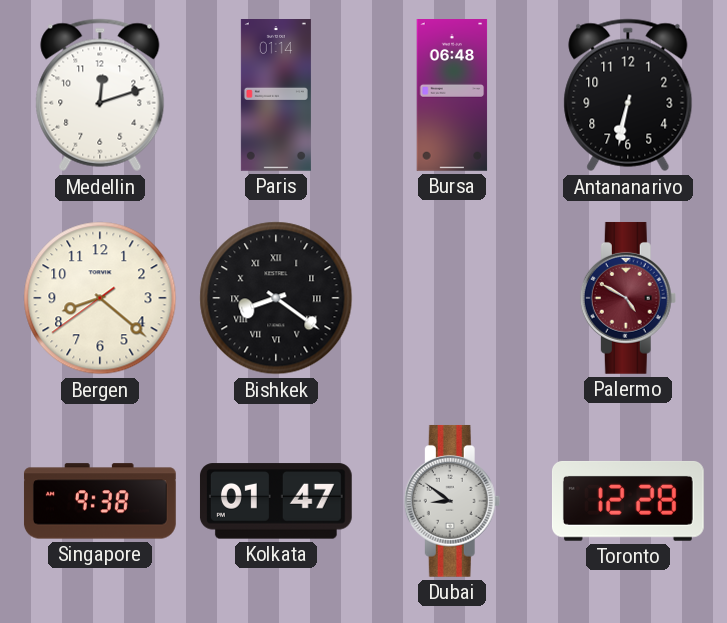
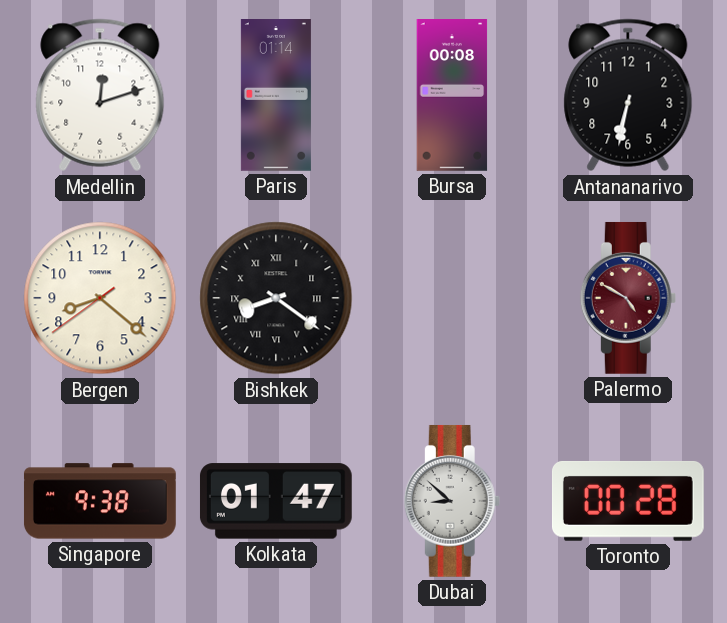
Bursa: 06:48 -> 00:08
Dubai: 8:51 -> 8:52
Toronto: 12:28 -> 00:28
